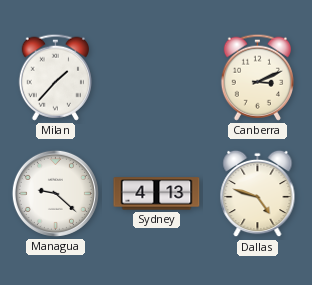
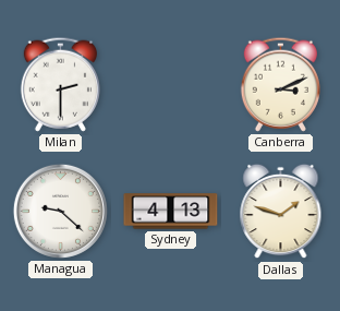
Milan: 1:37 -> 2:30
Dallas: 4:48 -> 1:48
